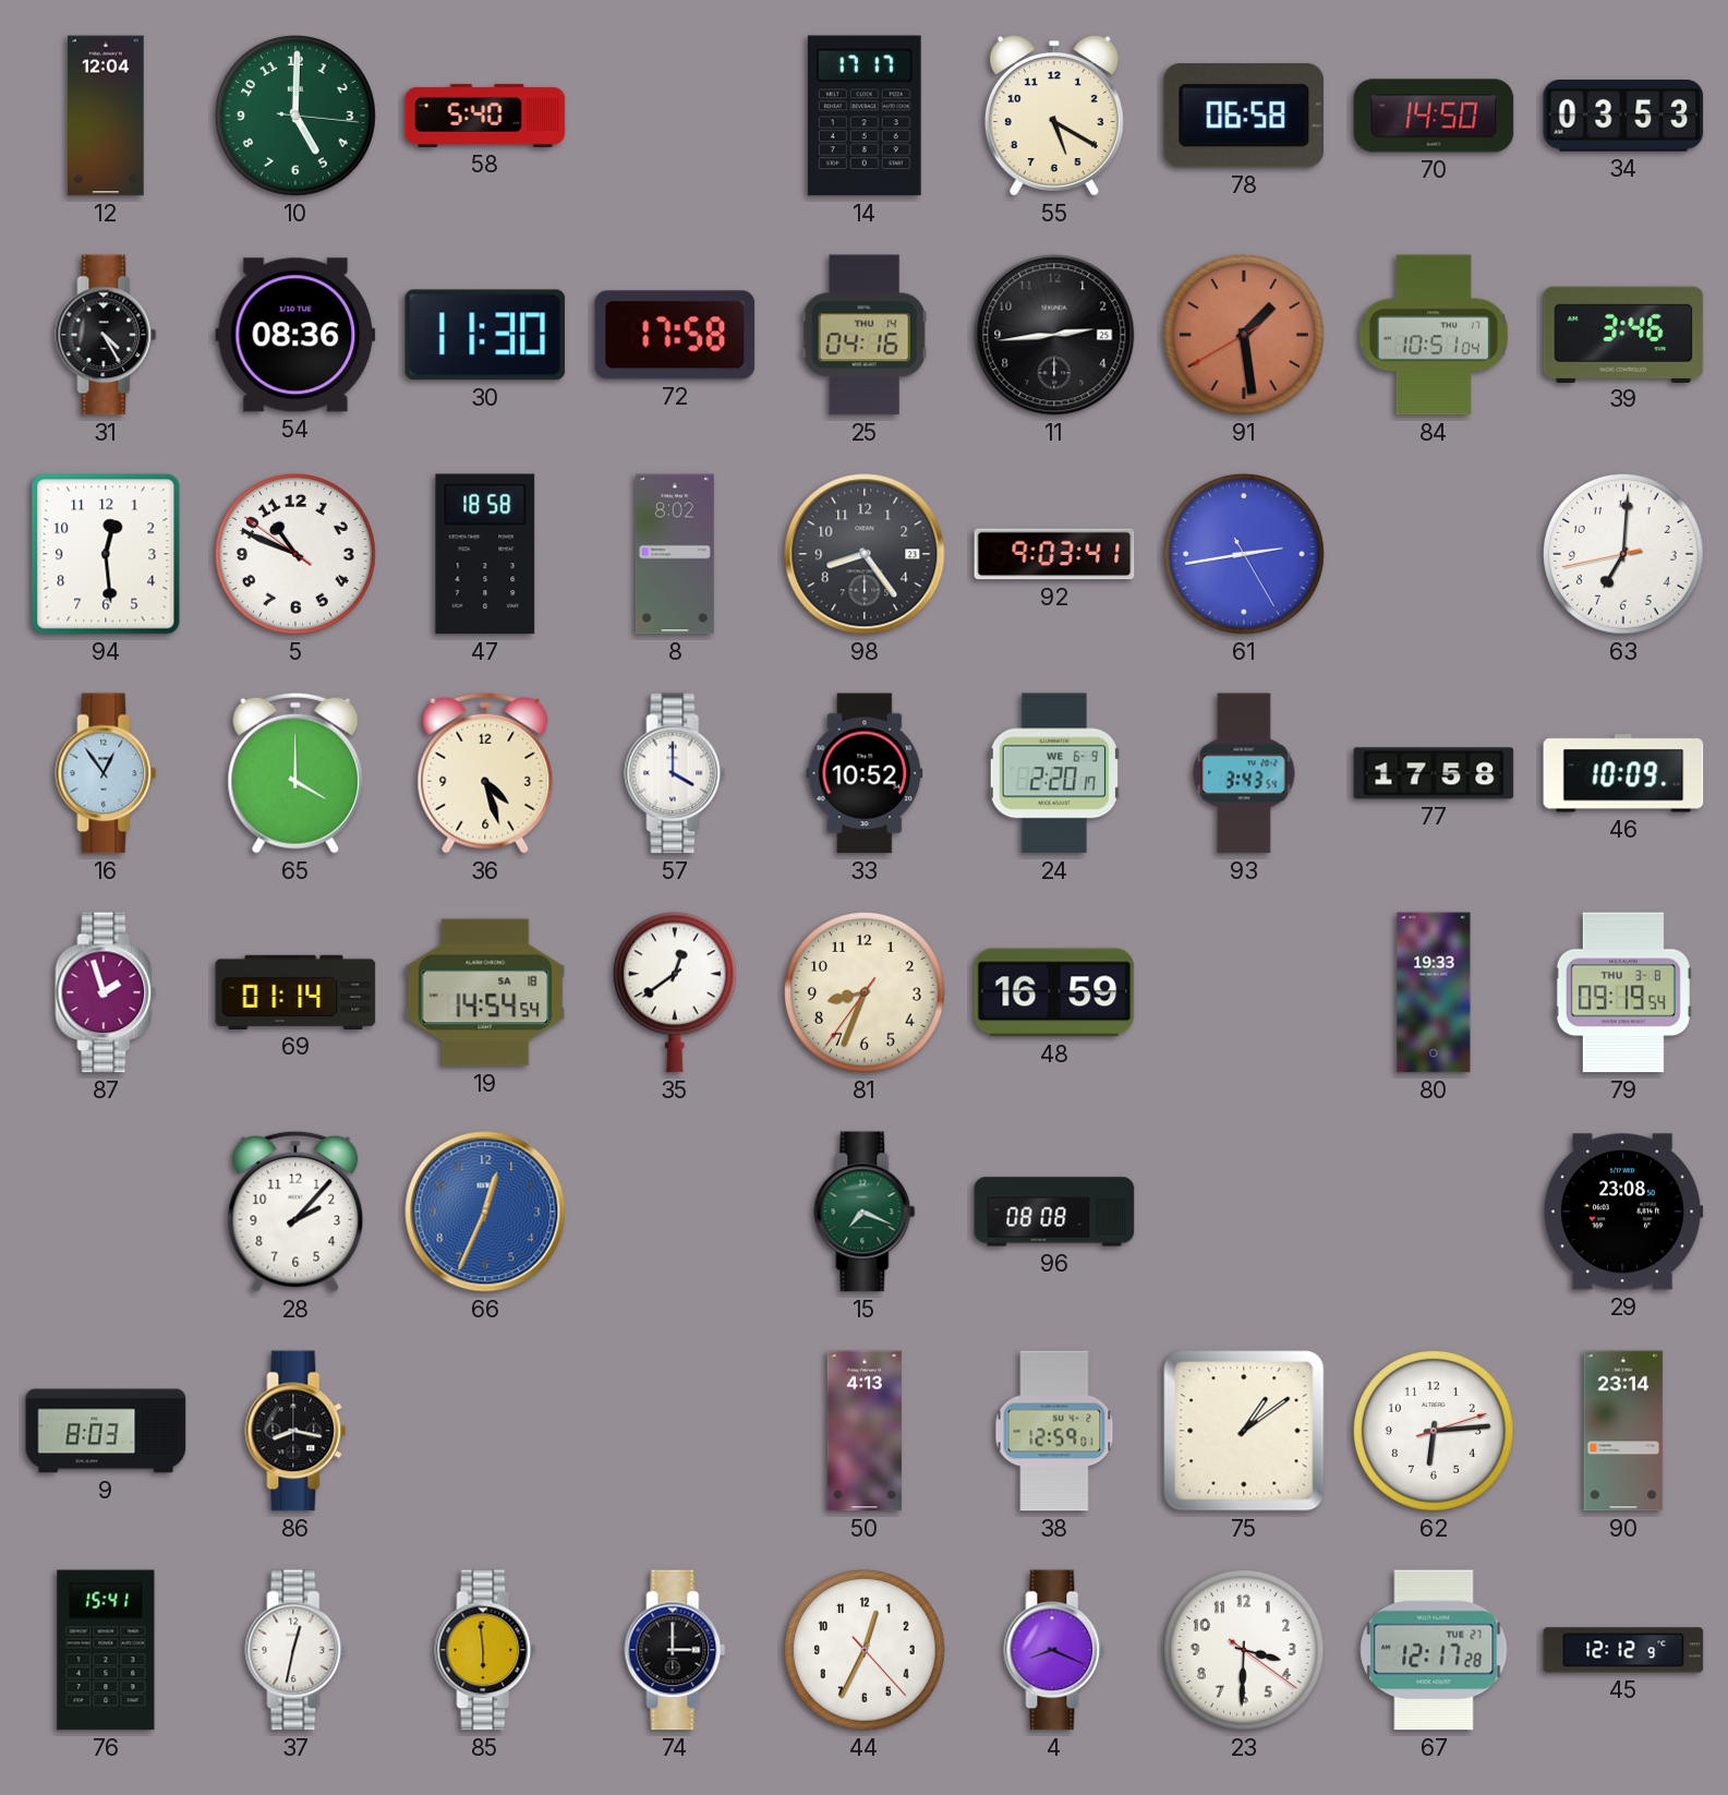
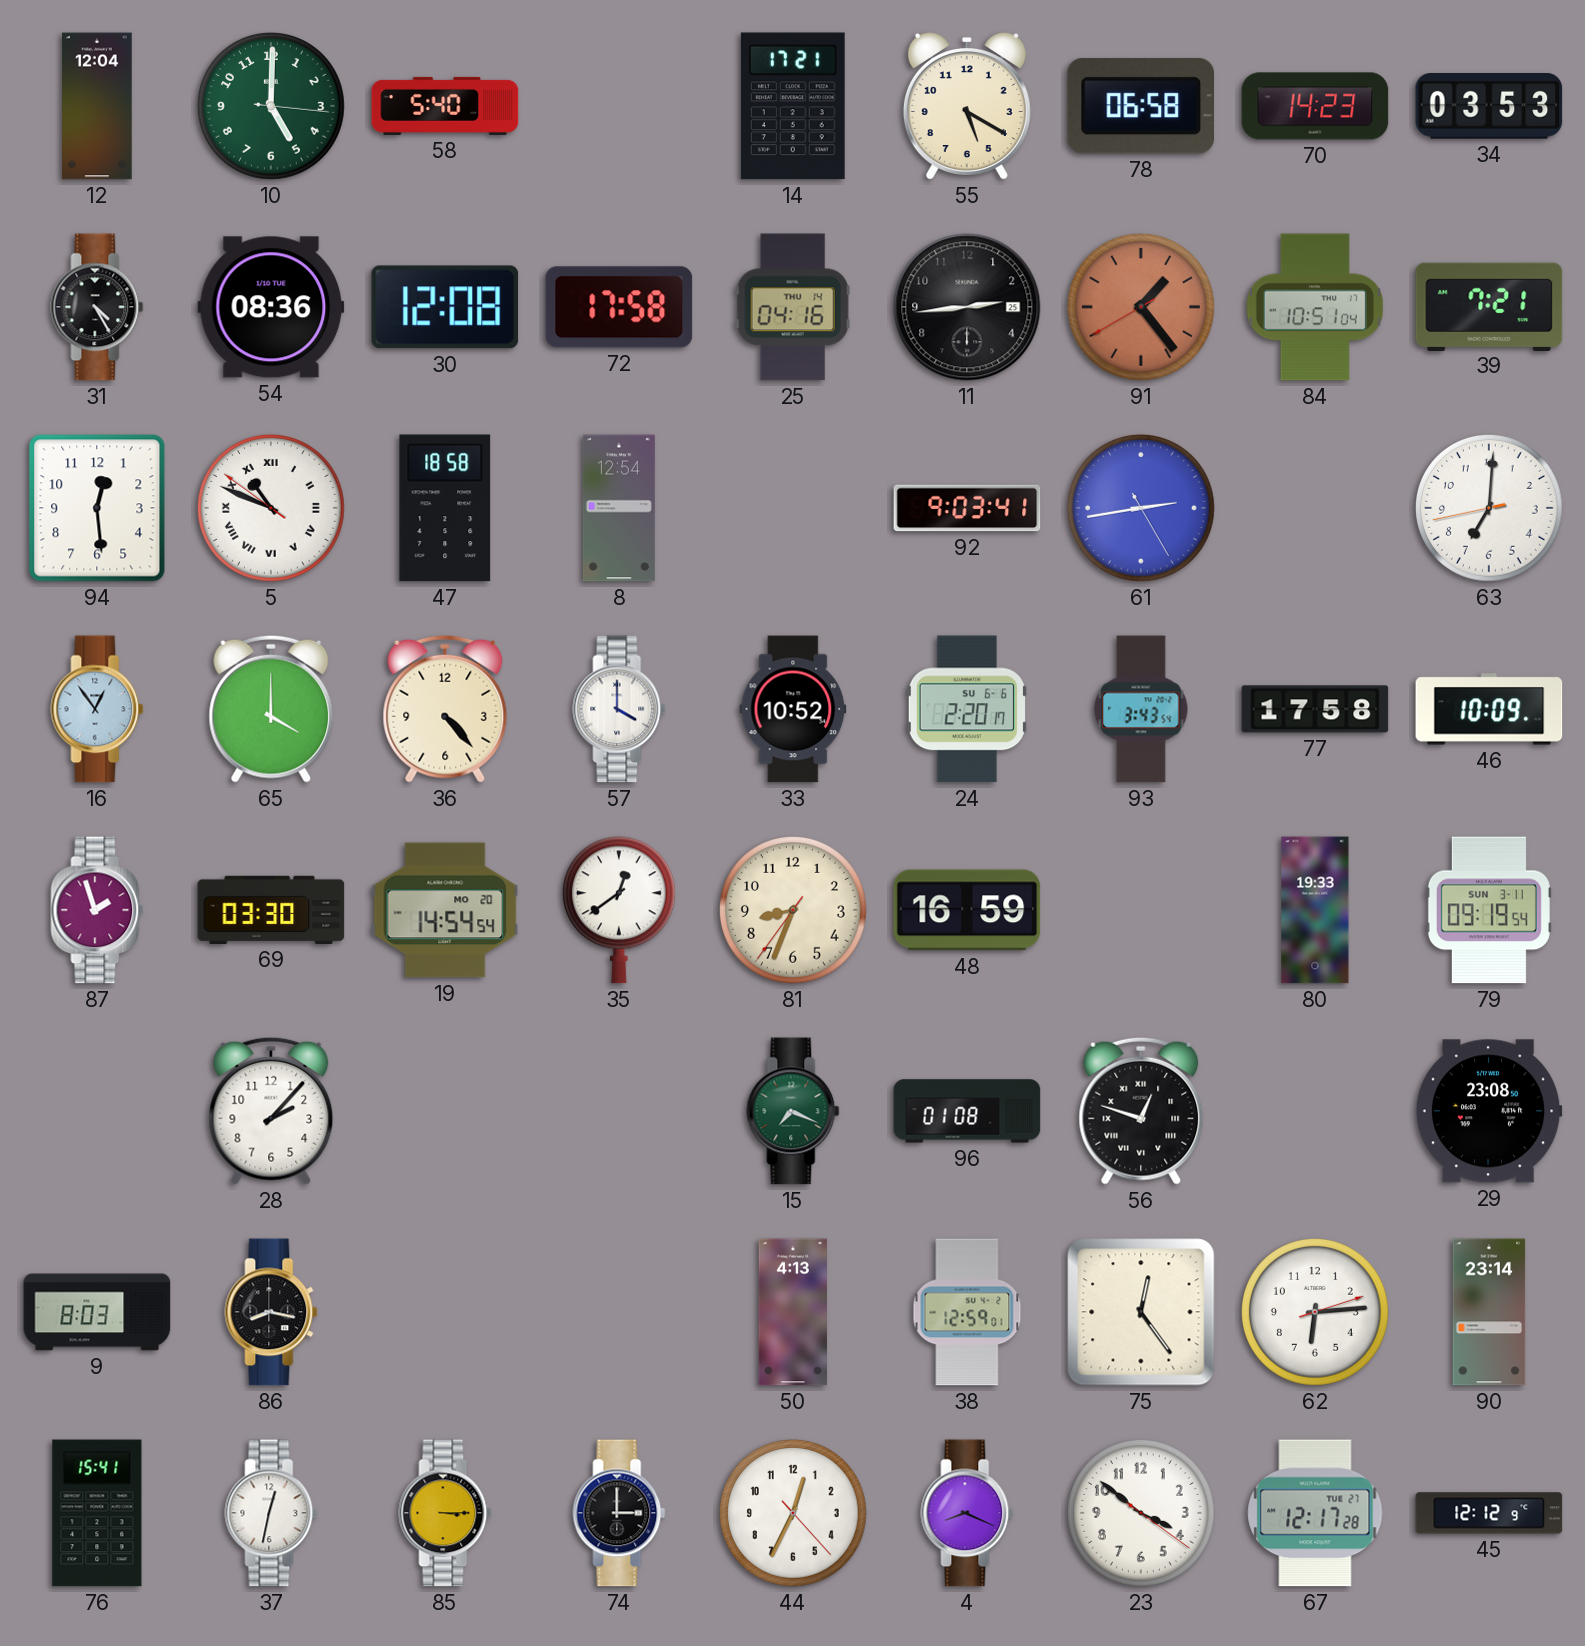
14: 17:17 -> 17:21
70: 14:50 -> 14:23
30: 11:30 -> 12:08
91: 1:28 -> 1:23
39: 3:46 -> 7:21
5 numerals: Arabic -> Roman
8: 8:02 -> 12:54
98: 8:24 -> none
36: 4:27 -> 4:23
24 date: WE 6-9 -> SU 6-6
69: 01:14 -> 03:30
19 date: SA 18 -> MO 20
79 date: THU 3-8 -> SUN 3-11
66: 12:34 -> none
96: 08:08 -> 01:08
56: none -> 12:48
75: 1:09 -> 12:24
85: 5:59 -> 3:15
23: 3:30 -> 3:51
